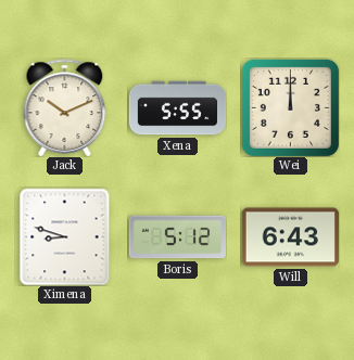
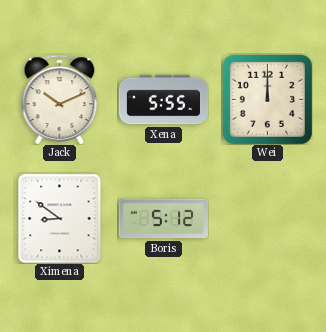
Ximena: 8:48 -> 8:51
Will: 6:43 -> none
